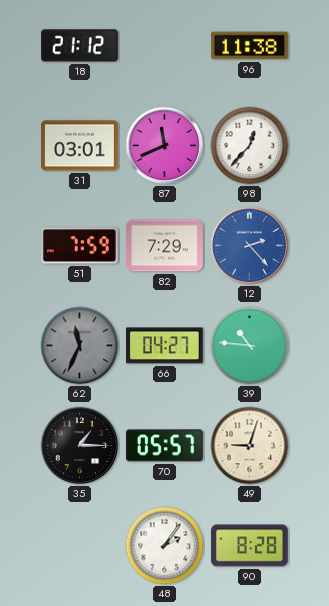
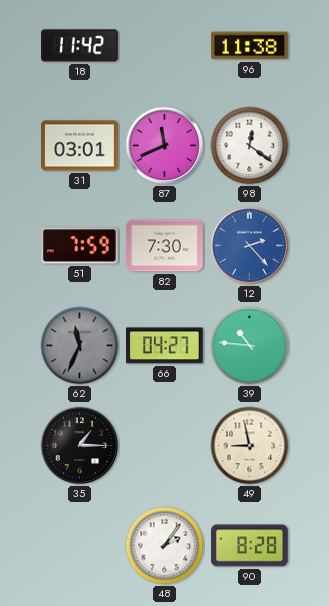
18: 21:12 -> 11:42
98: 12:37 -> 12:21
82: 7:29 -> 7:30
70: 05:57 -> none
49: 9:03 -> 8:58
